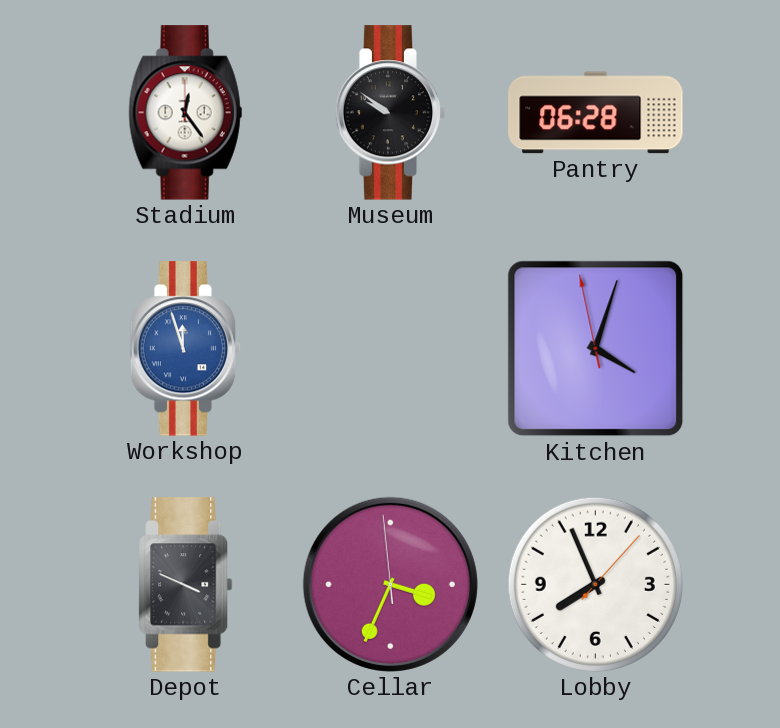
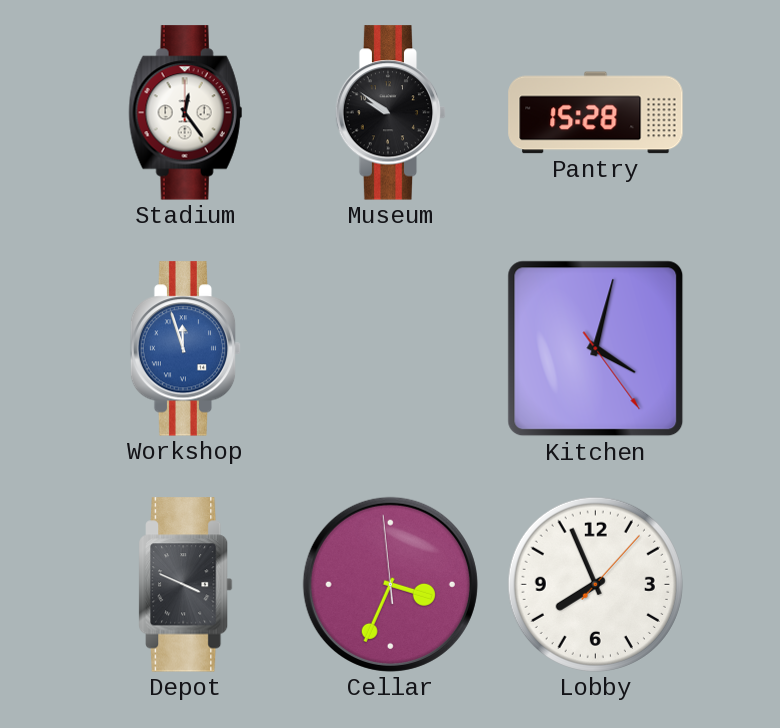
Pantry: 06:28 -> 15:28
Kitchen: 4:02:58 -> 4:02:24
